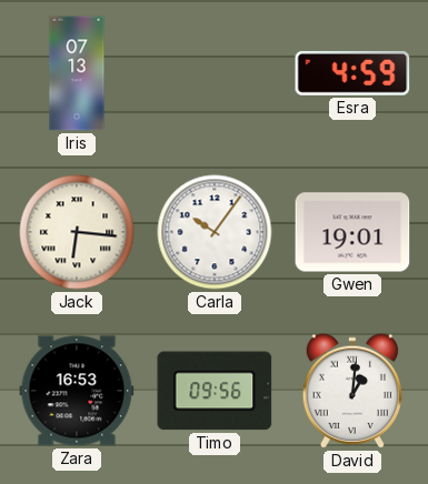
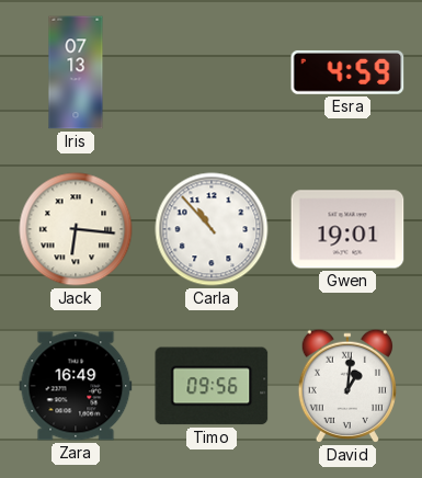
Carla: 10:06 -> 10:53
Zara: 16:53 -> 16:49
